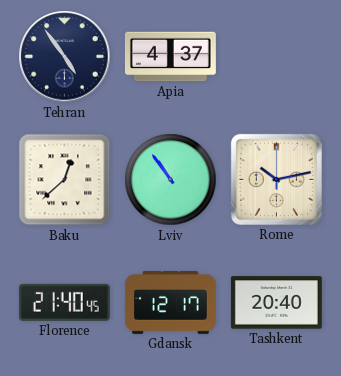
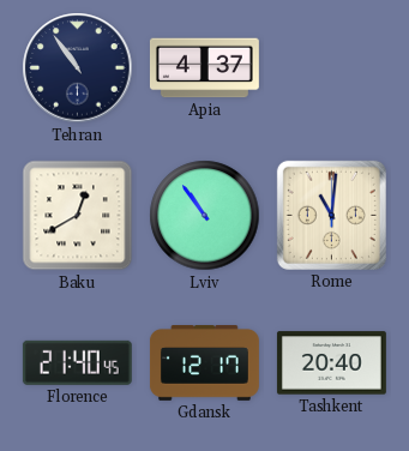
Tehran: 4:54 -> 10:54
Baku: 12:38 -> 12:40
Rome: 10:13 -> 11:01
